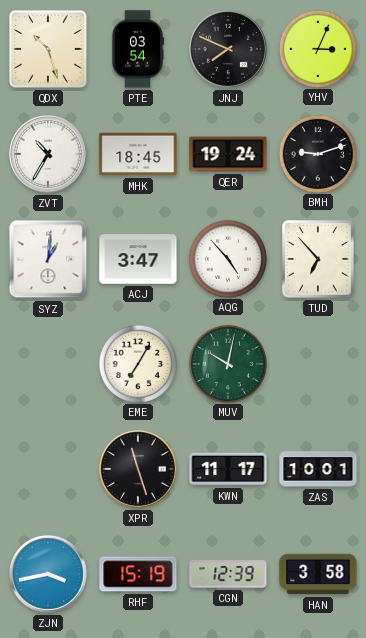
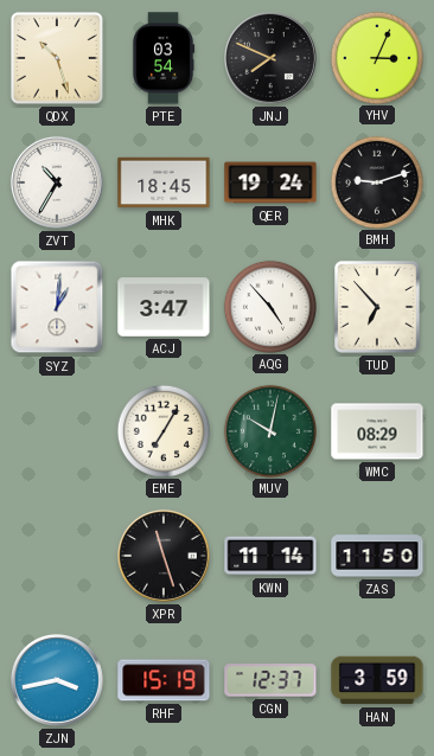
WMC: none -> 08:29
KWN: 11:17 -> 11:14
ZAS: 10:01 -> 11:50
CGN: 12:39 -> 12:37
HAN: 3:58 -> 3:59
